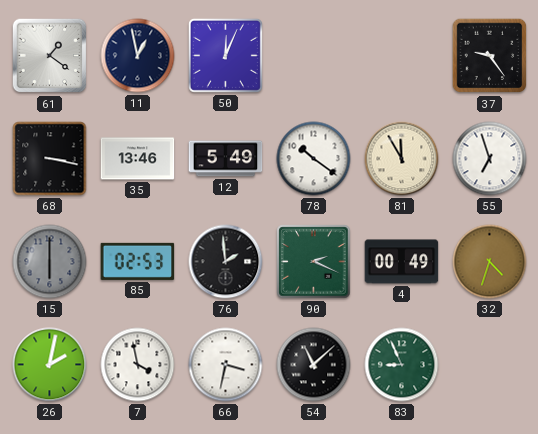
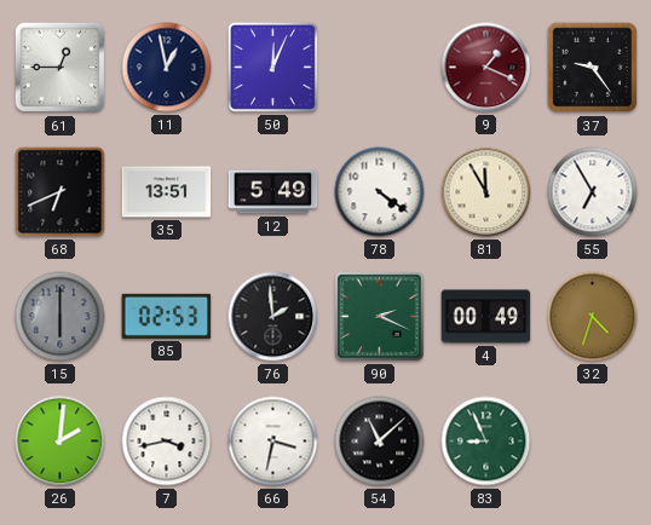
61: 1:21 -> 12:45
9: none -> 1:19
68: 3:17 -> 6:41
35: 13:46 -> 13:51
78: 10:21 -> 4:21
55: 6:57 -> 6:55
26: 2:02 -> 2:01
7: 3:58 -> 3:43
